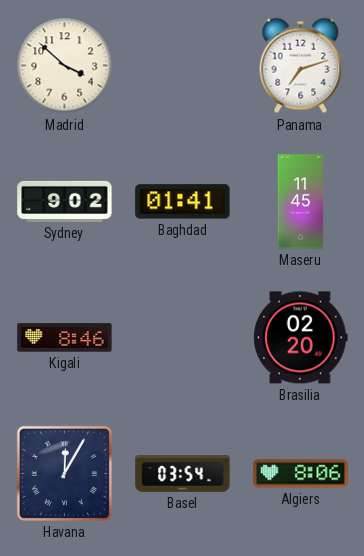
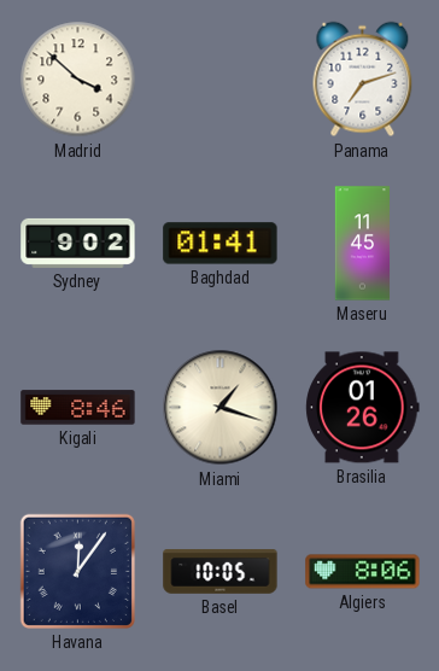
Miami: none -> 1:18
Brasilia: 02:20 -> 01:26
Havana: 12:05 -> 12:06
Basel: 03:54 -> 10:05
